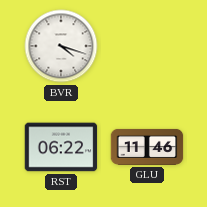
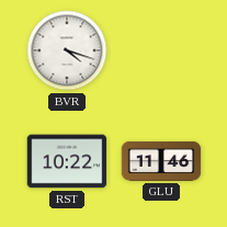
RST: 06:22 -> 10:22
